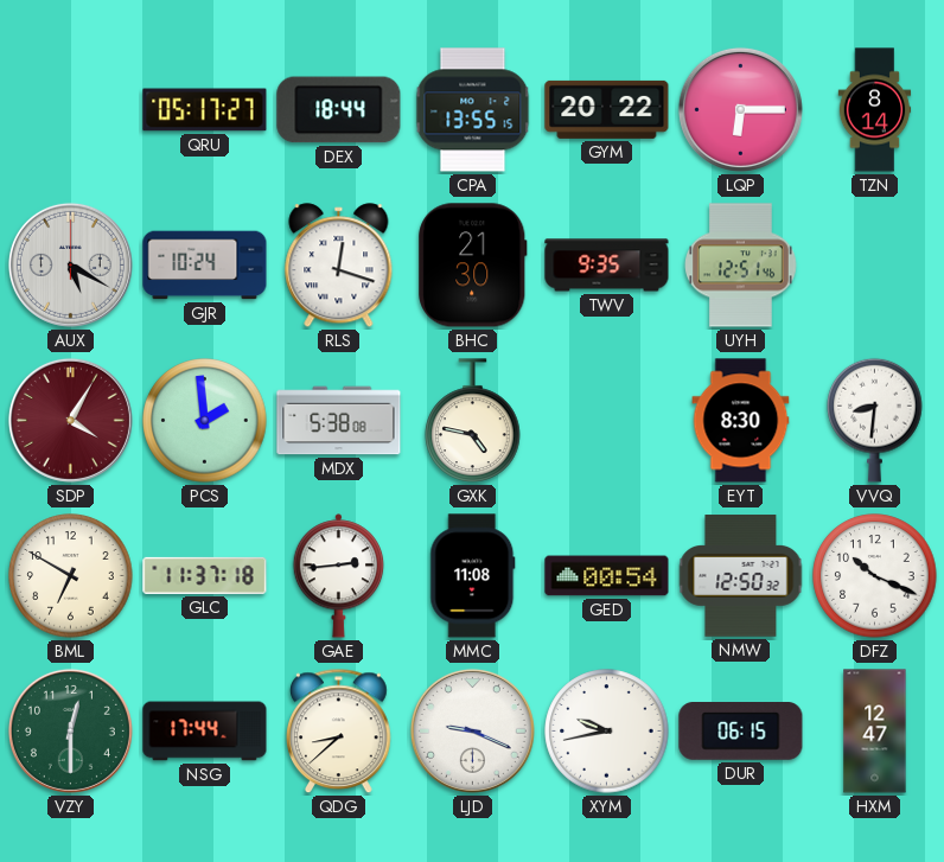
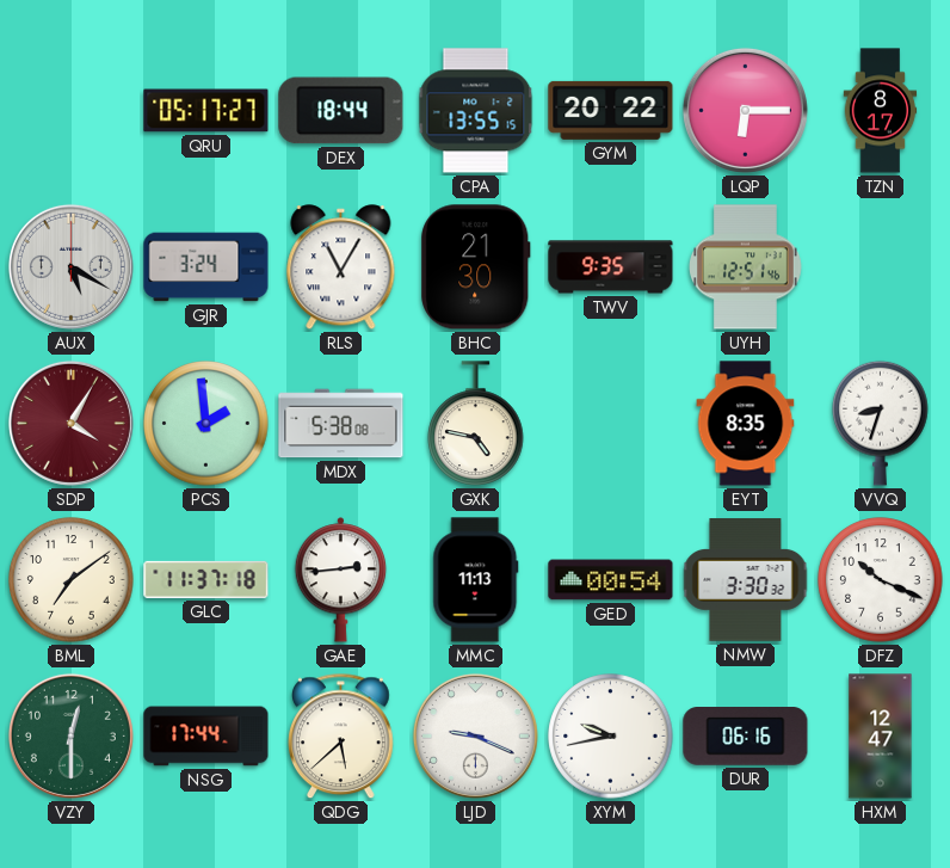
TZN: 8:14 -> 8:17
GJR: 10:24 -> 3:24
RLS: 12:18 -> 11:05
EYT: 8:30 -> 8:35
VVQ: 8:31 -> 8:33
BML: 6:50 -> 7:09
MMC: 11:08 -> 11:13
NMW: 12:50 -> 3:30
QDG: 8:38 -> 5:38
DUR: 06:15 -> 06:16
